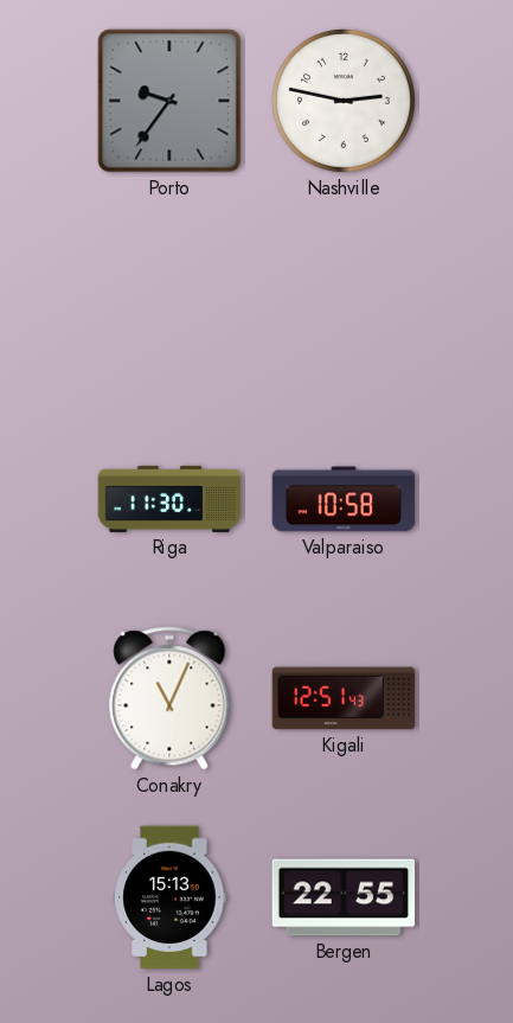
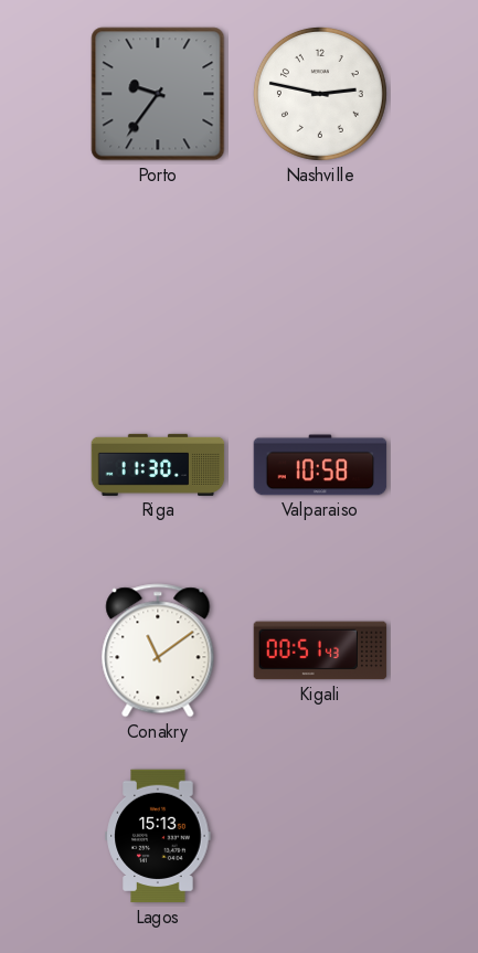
Conakry: 11:04 -> 11:09
Kigali: 12:51 -> 00:51
Bergen: 22:55 -> none
